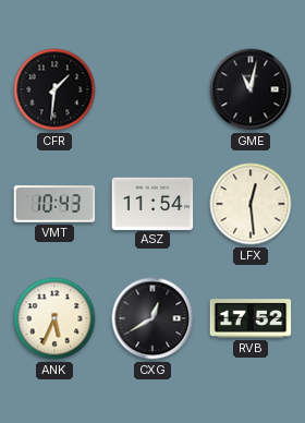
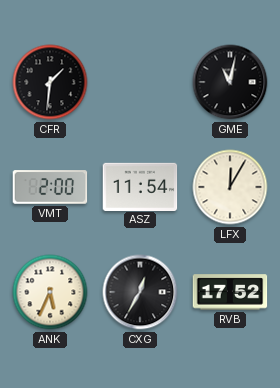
VMT: 10:43 -> 2:00
LFX: 12:29 -> 12:05
CXG: 12:40 -> 12:35
